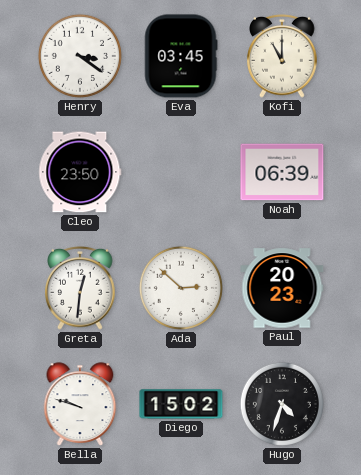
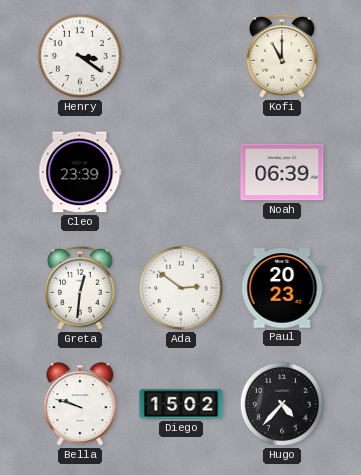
Eva: 03:45 -> none
Cleo: 23:50 -> 23:39
Ada: 2:52 -> 2:51
Hugo: 4:33 -> 4:37
